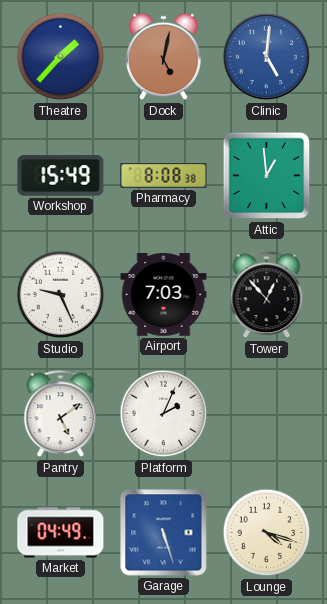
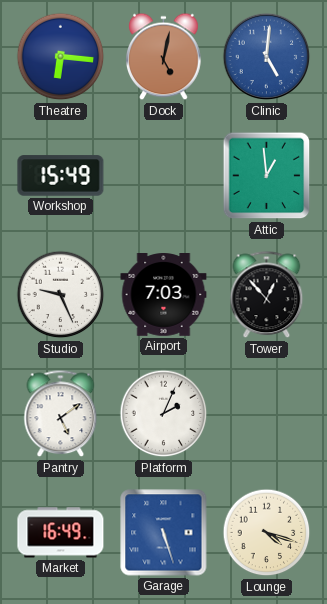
Theatre: 1:37 -> 6:16
Pharmacy: 8:08 -> none
Market: 04:49 -> 16:49
